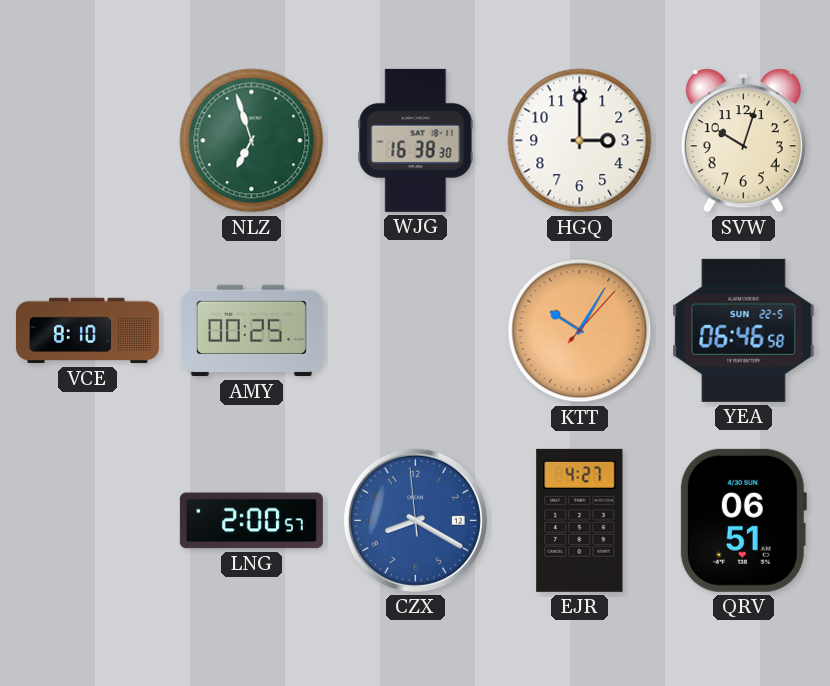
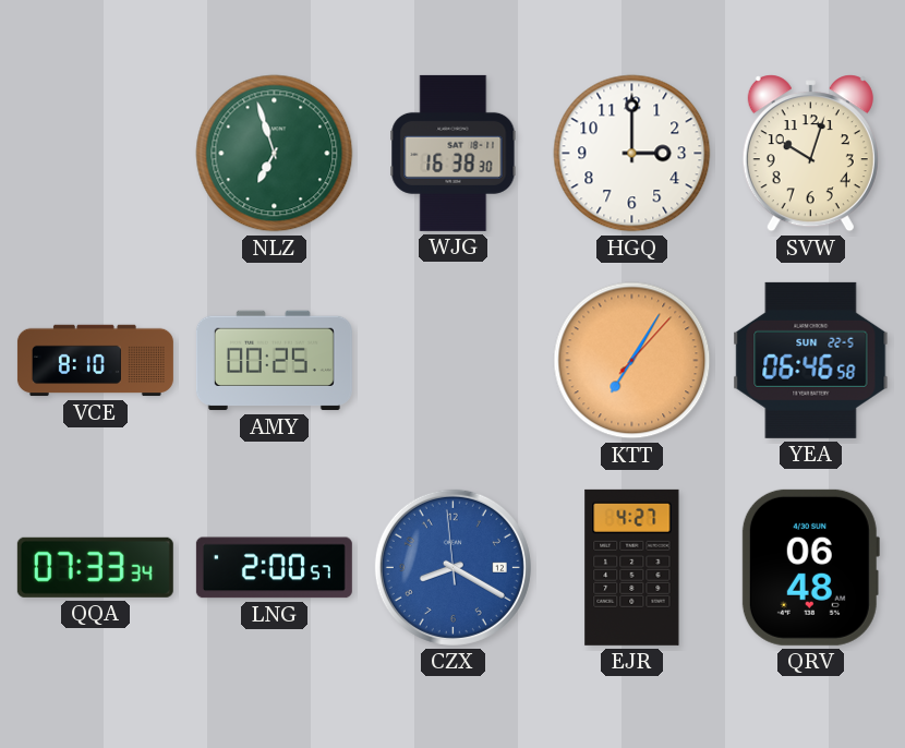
KTT: 10:05 -> 7:05
QQA: none -> 07:33
QRV: 06:51 -> 06:48
